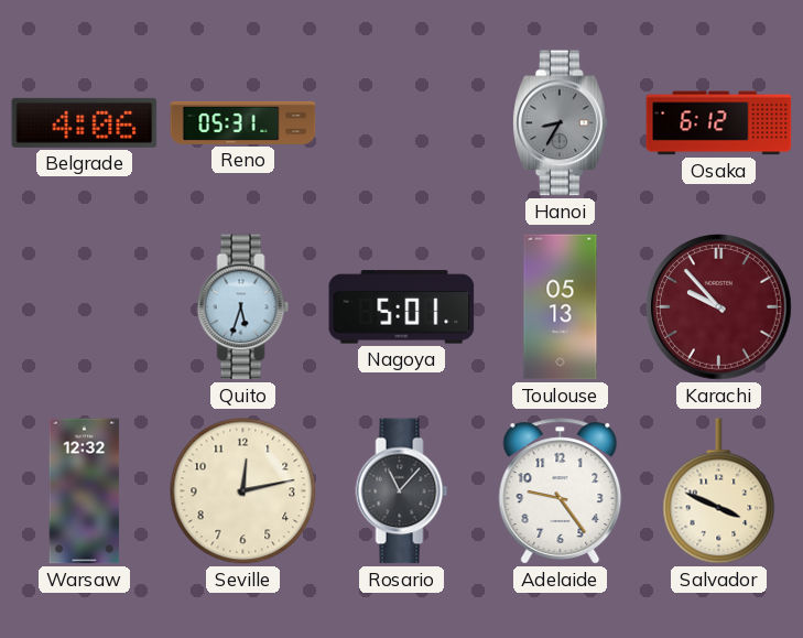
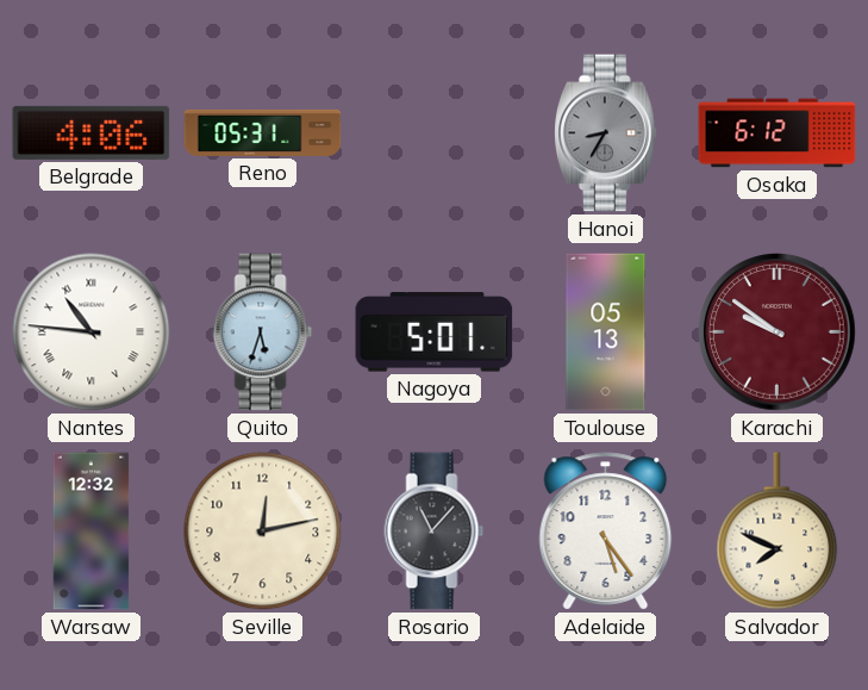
Nantes: none -> 10:46
Karachi: 9:53 -> 9:51
Adelaide: 9:24 -> 5:24
Salvador: 3:49 -> 7:49
